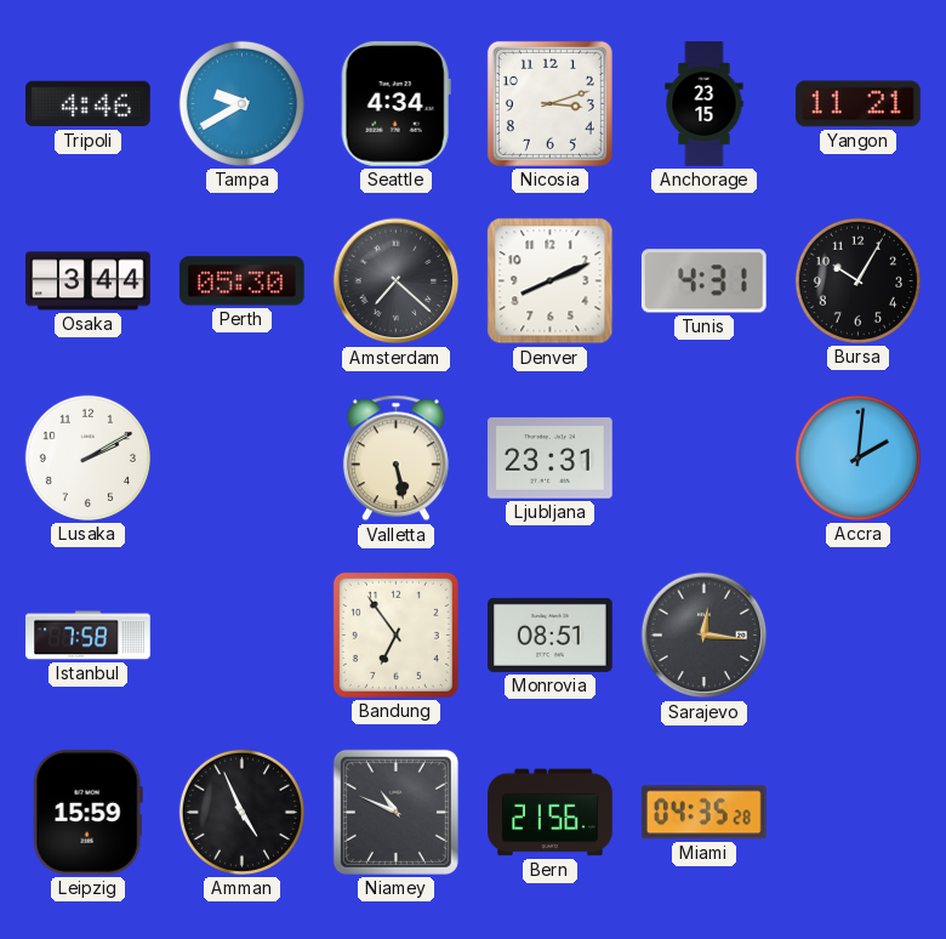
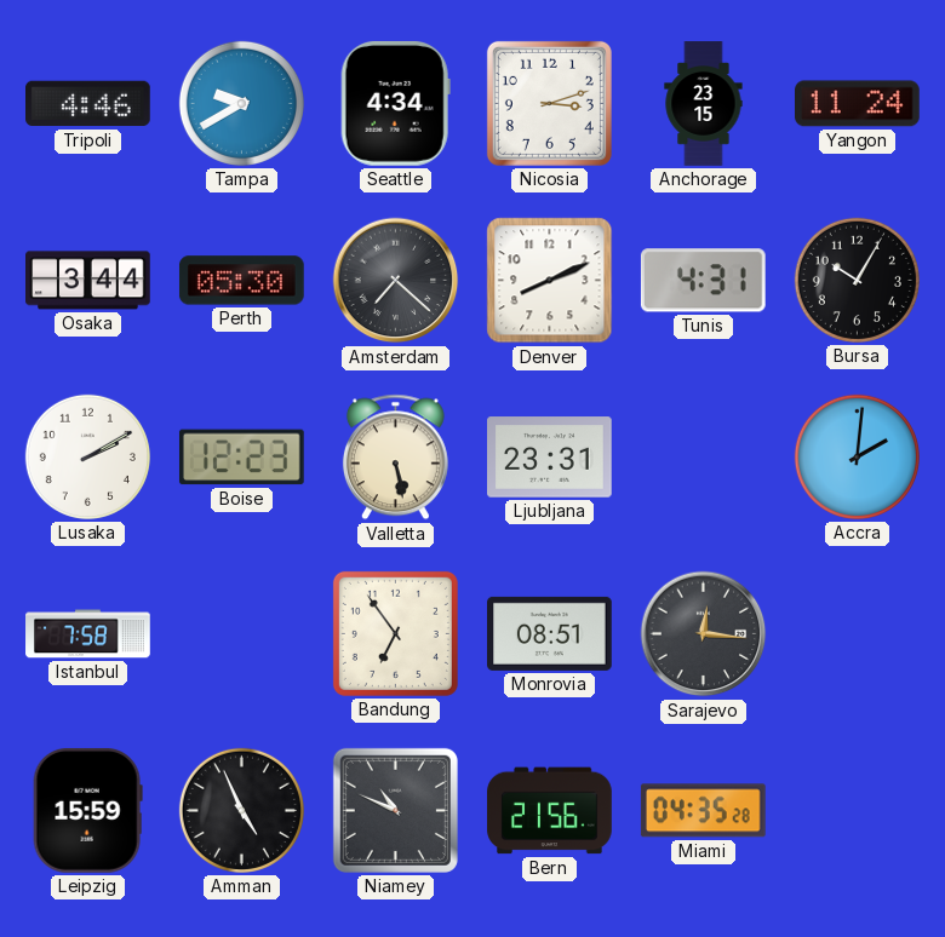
Yangon: 11:21 -> 11:24
Boise: none -> 12:23
